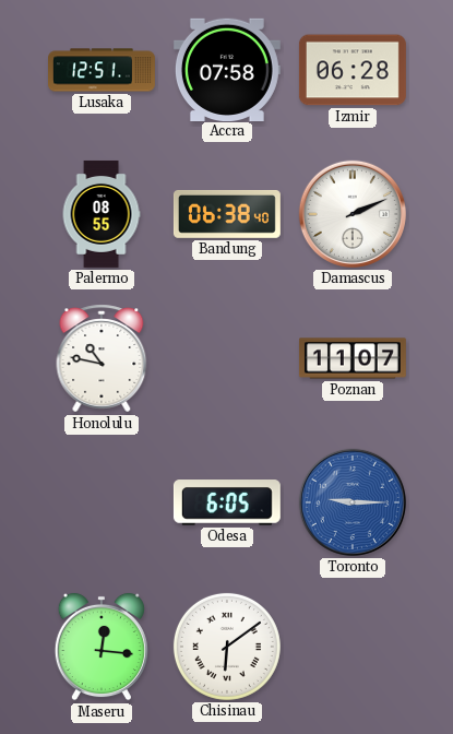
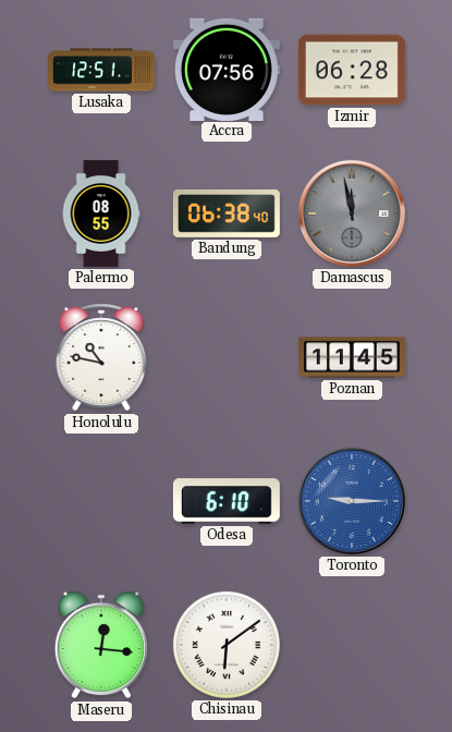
Accra: 07:58 -> 07:56
Damascus: 2:11 -> 11:58
Damascus dial: white -> grey
Poznan: 11:07 -> 11:45
Odesa: 6:05 -> 6:10
